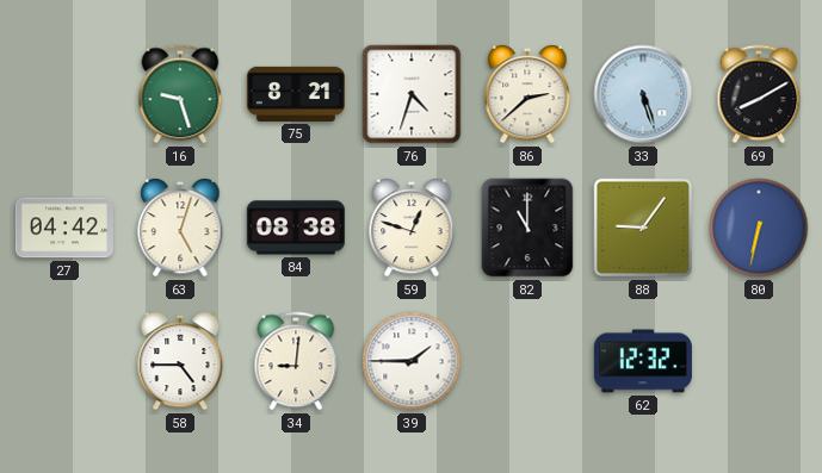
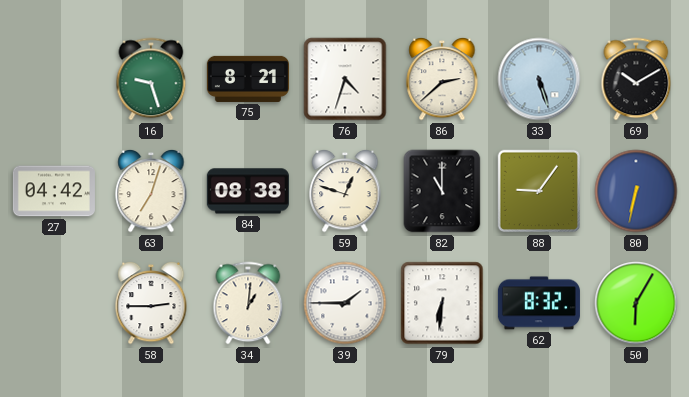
69: 8:10 -> 10:10
63: 5:03 -> 7:03
58: 4:45 -> 2:45
34: 9:01 -> 1:01
79: none -> 6:31
62: 12:32 -> 8:32
50: none -> 6:05
